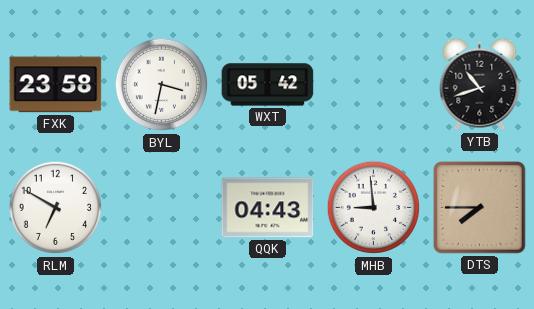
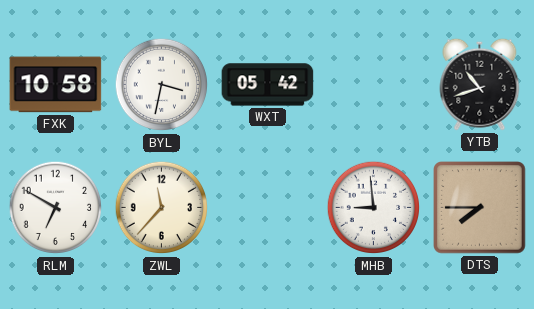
FXK: 23:58 -> 10:58
ZWL: none -> 11:37
QQK: 04:43 -> none
